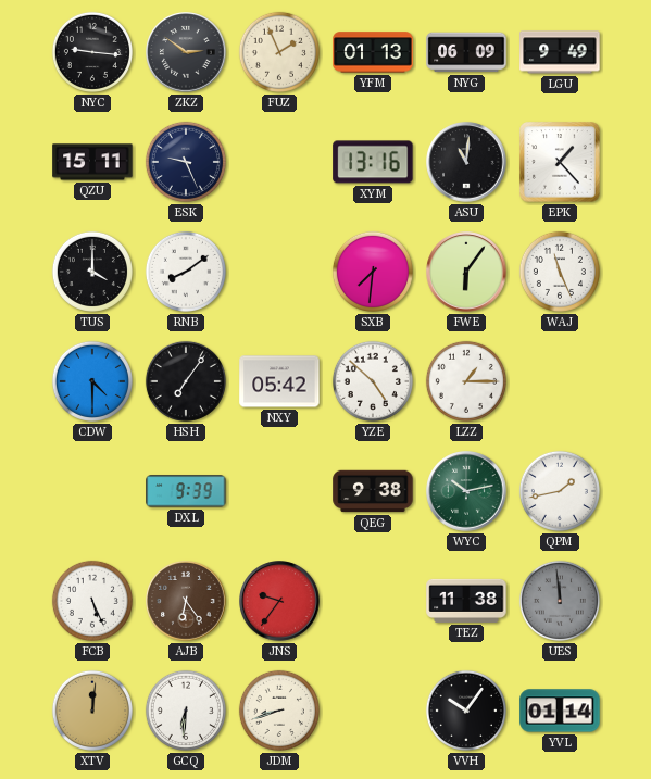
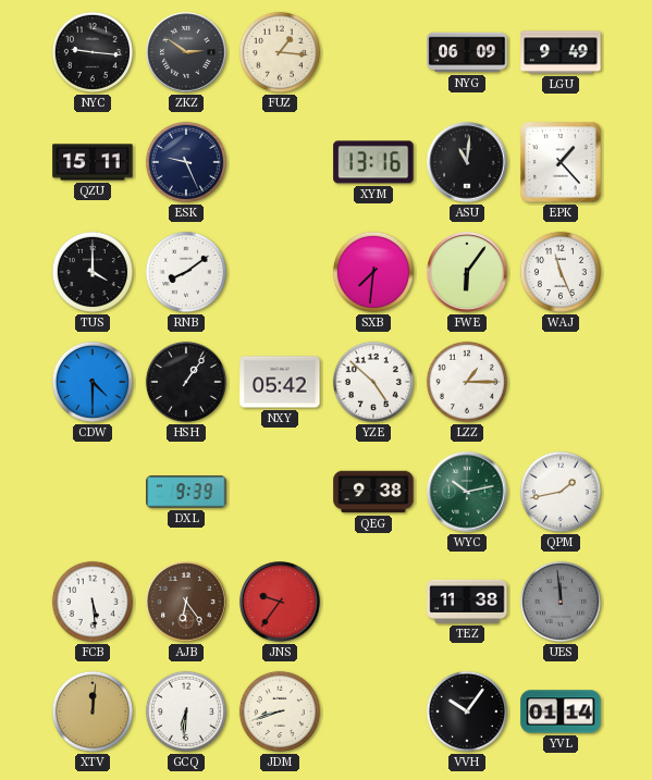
FUZ: 1:56 -> 1:16
YFM: 01:13 -> none
HSH: 7:06 -> 1:06
FCB: 5:26 -> 5:29
